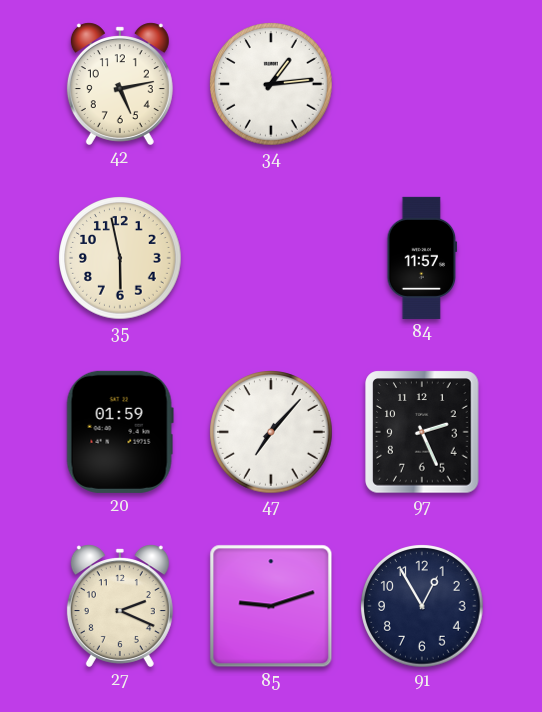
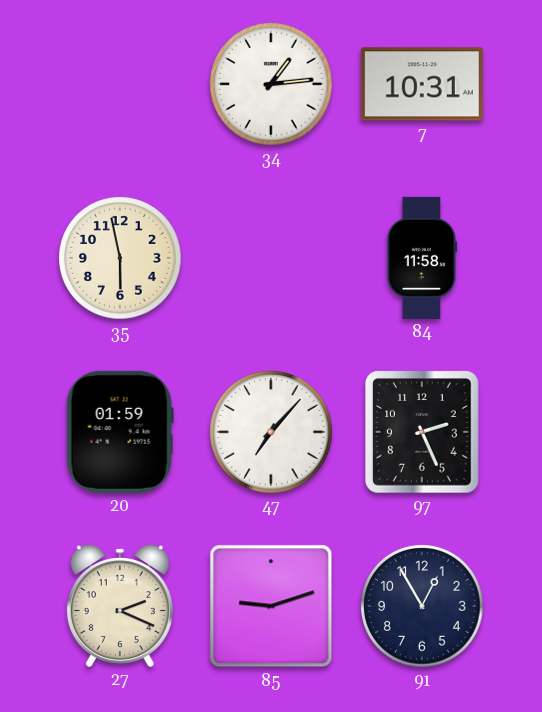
42: 5:13 -> none
7: none -> 10:31
84: 11:57 -> 11:58
